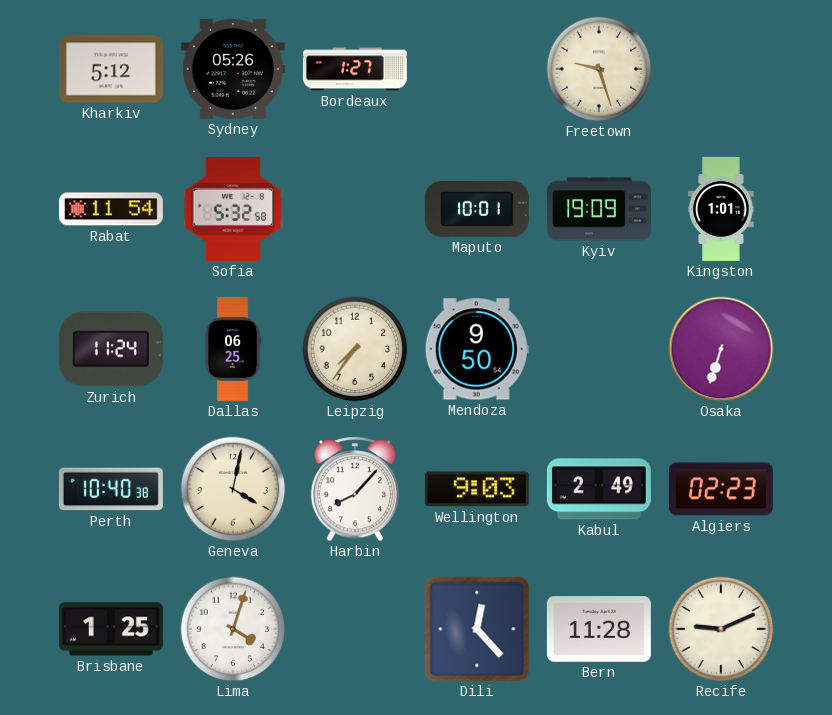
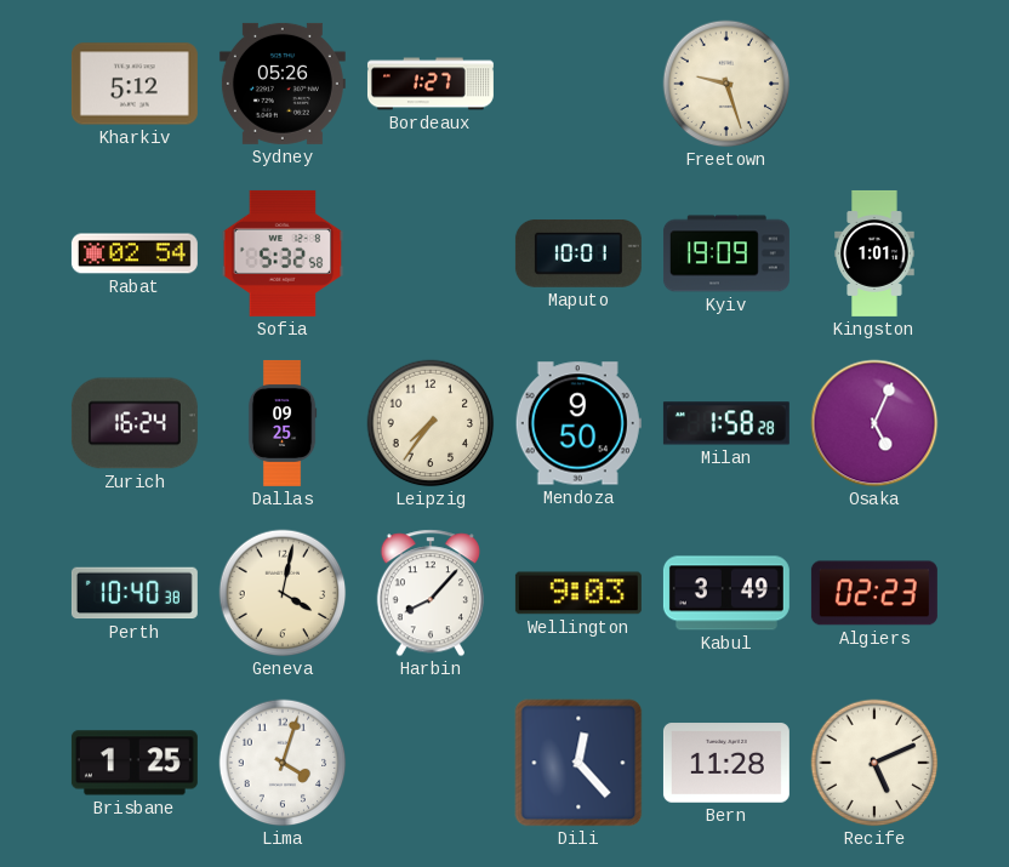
Rabat: 11:54 -> 02:54
Zurich: 11:24 -> 16:24
Dallas: 06:25 -> 09:25
Milan: none -> 1:58
Osaka: 6:33 -> 5:04
Kabul: 2:49 -> 3:49
Recife: 9:11 -> 5:11
